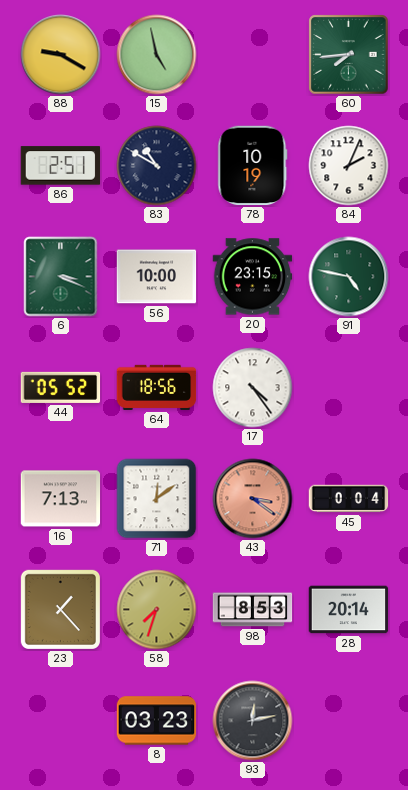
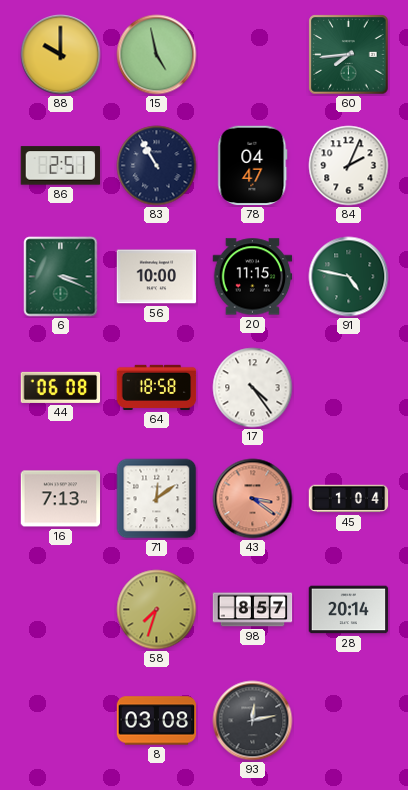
88: 9:20 -> 10:00
83: 10:50 -> 10:55
78: 10:19 -> 04:47
20: 23:15 -> 11:15
44: 05:52 -> 06:08
64: 18:56 -> 18:58
45: 0:04 -> 1:04
23: 1:23 -> none
98: 8:53 -> 8:57
8: 03:23 -> 03:08
